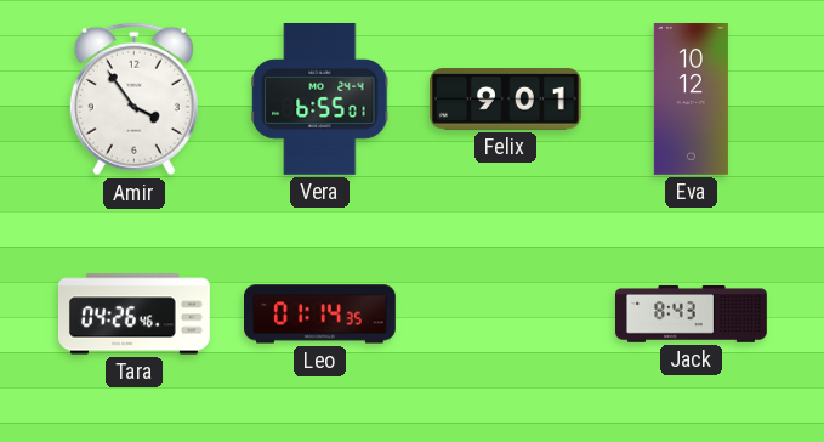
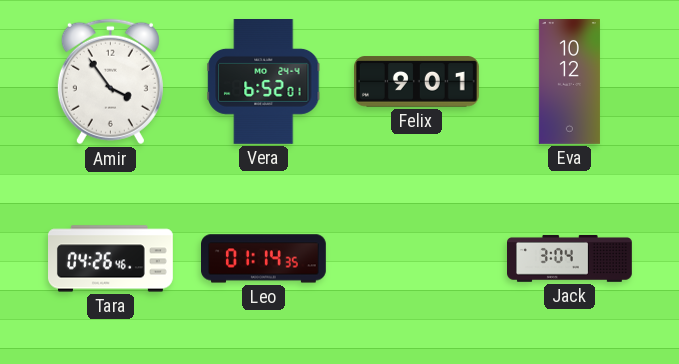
Vera: 6:55 -> 6:52
Jack: 8:43 -> 3:04
